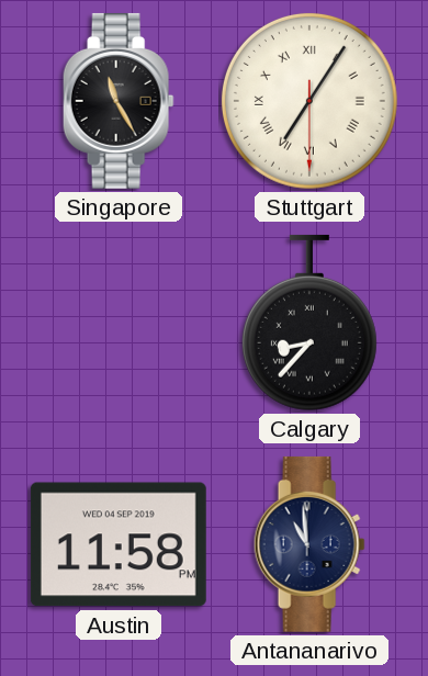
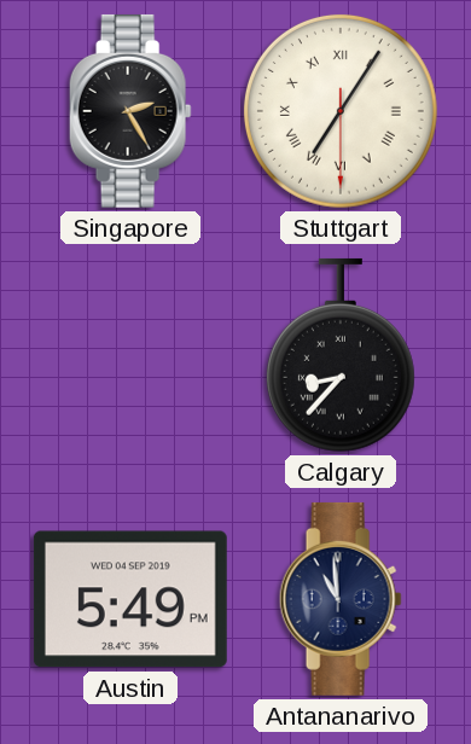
Singapore: 11:25 -> 2:25
Austin: 11:58 -> 5:49
